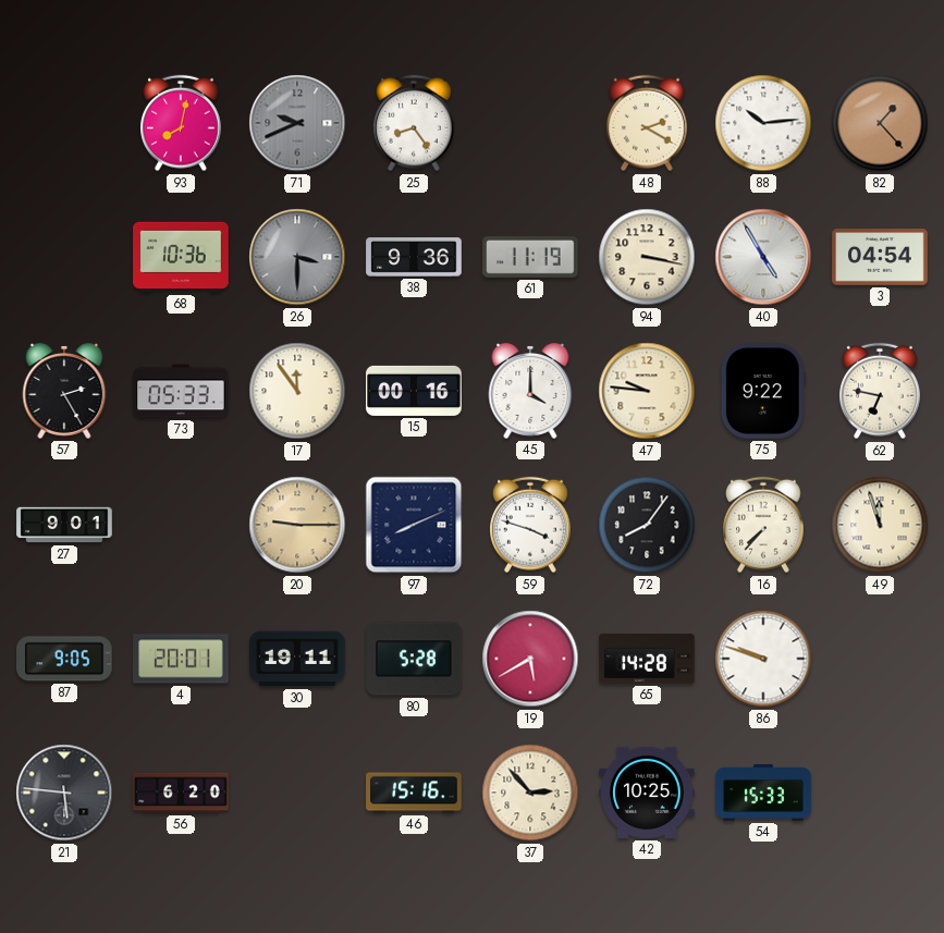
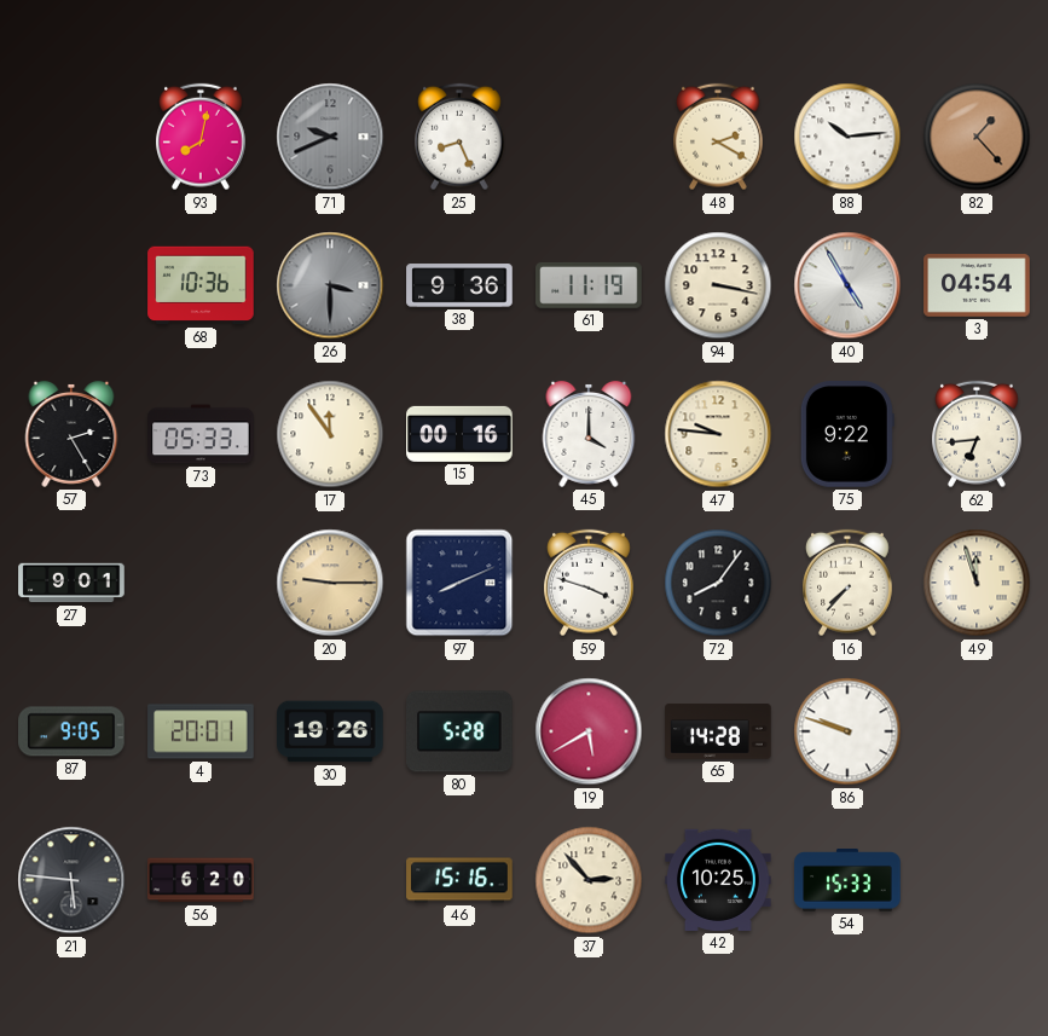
25: 8:24 -> 8:26
62: 6:47 -> 6:44
30: 19:11 -> 19:26
